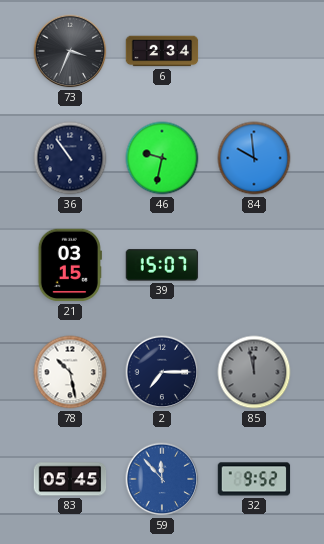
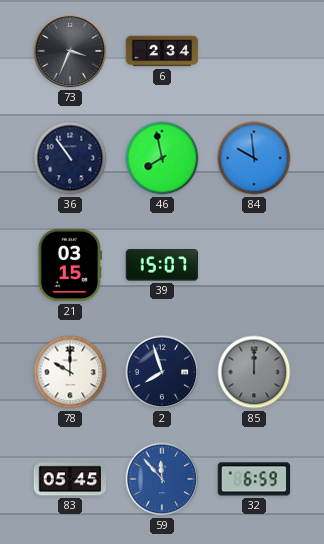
46: 9:32 -> 7:58
78: 10:28 -> 10:00
2: 7:15 -> 7:57
85: 11:58 -> 12:00
32: 9:52 -> 6:59
